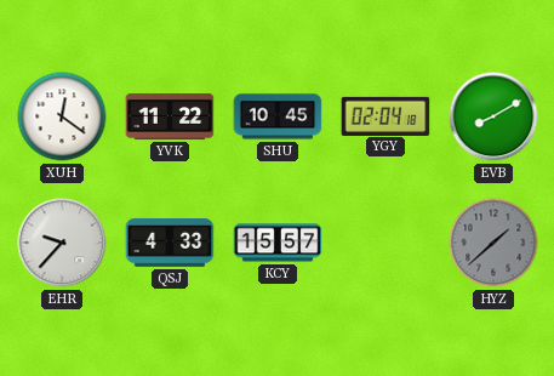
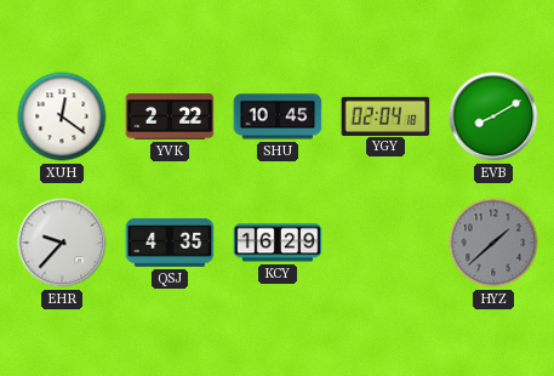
YVK: 11:22 -> 2:22
QSJ: 4:33 -> 4:35
KCY: 15:57 -> 16:29
